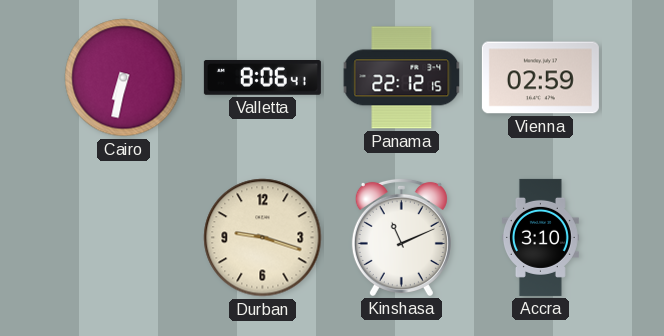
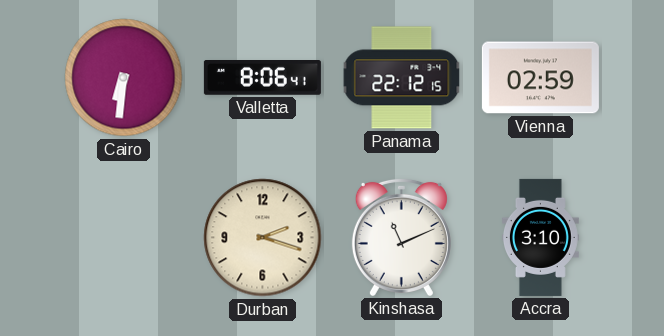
Cairo: 6:32 -> 6:31
Durban: 9:18 -> 2:18
